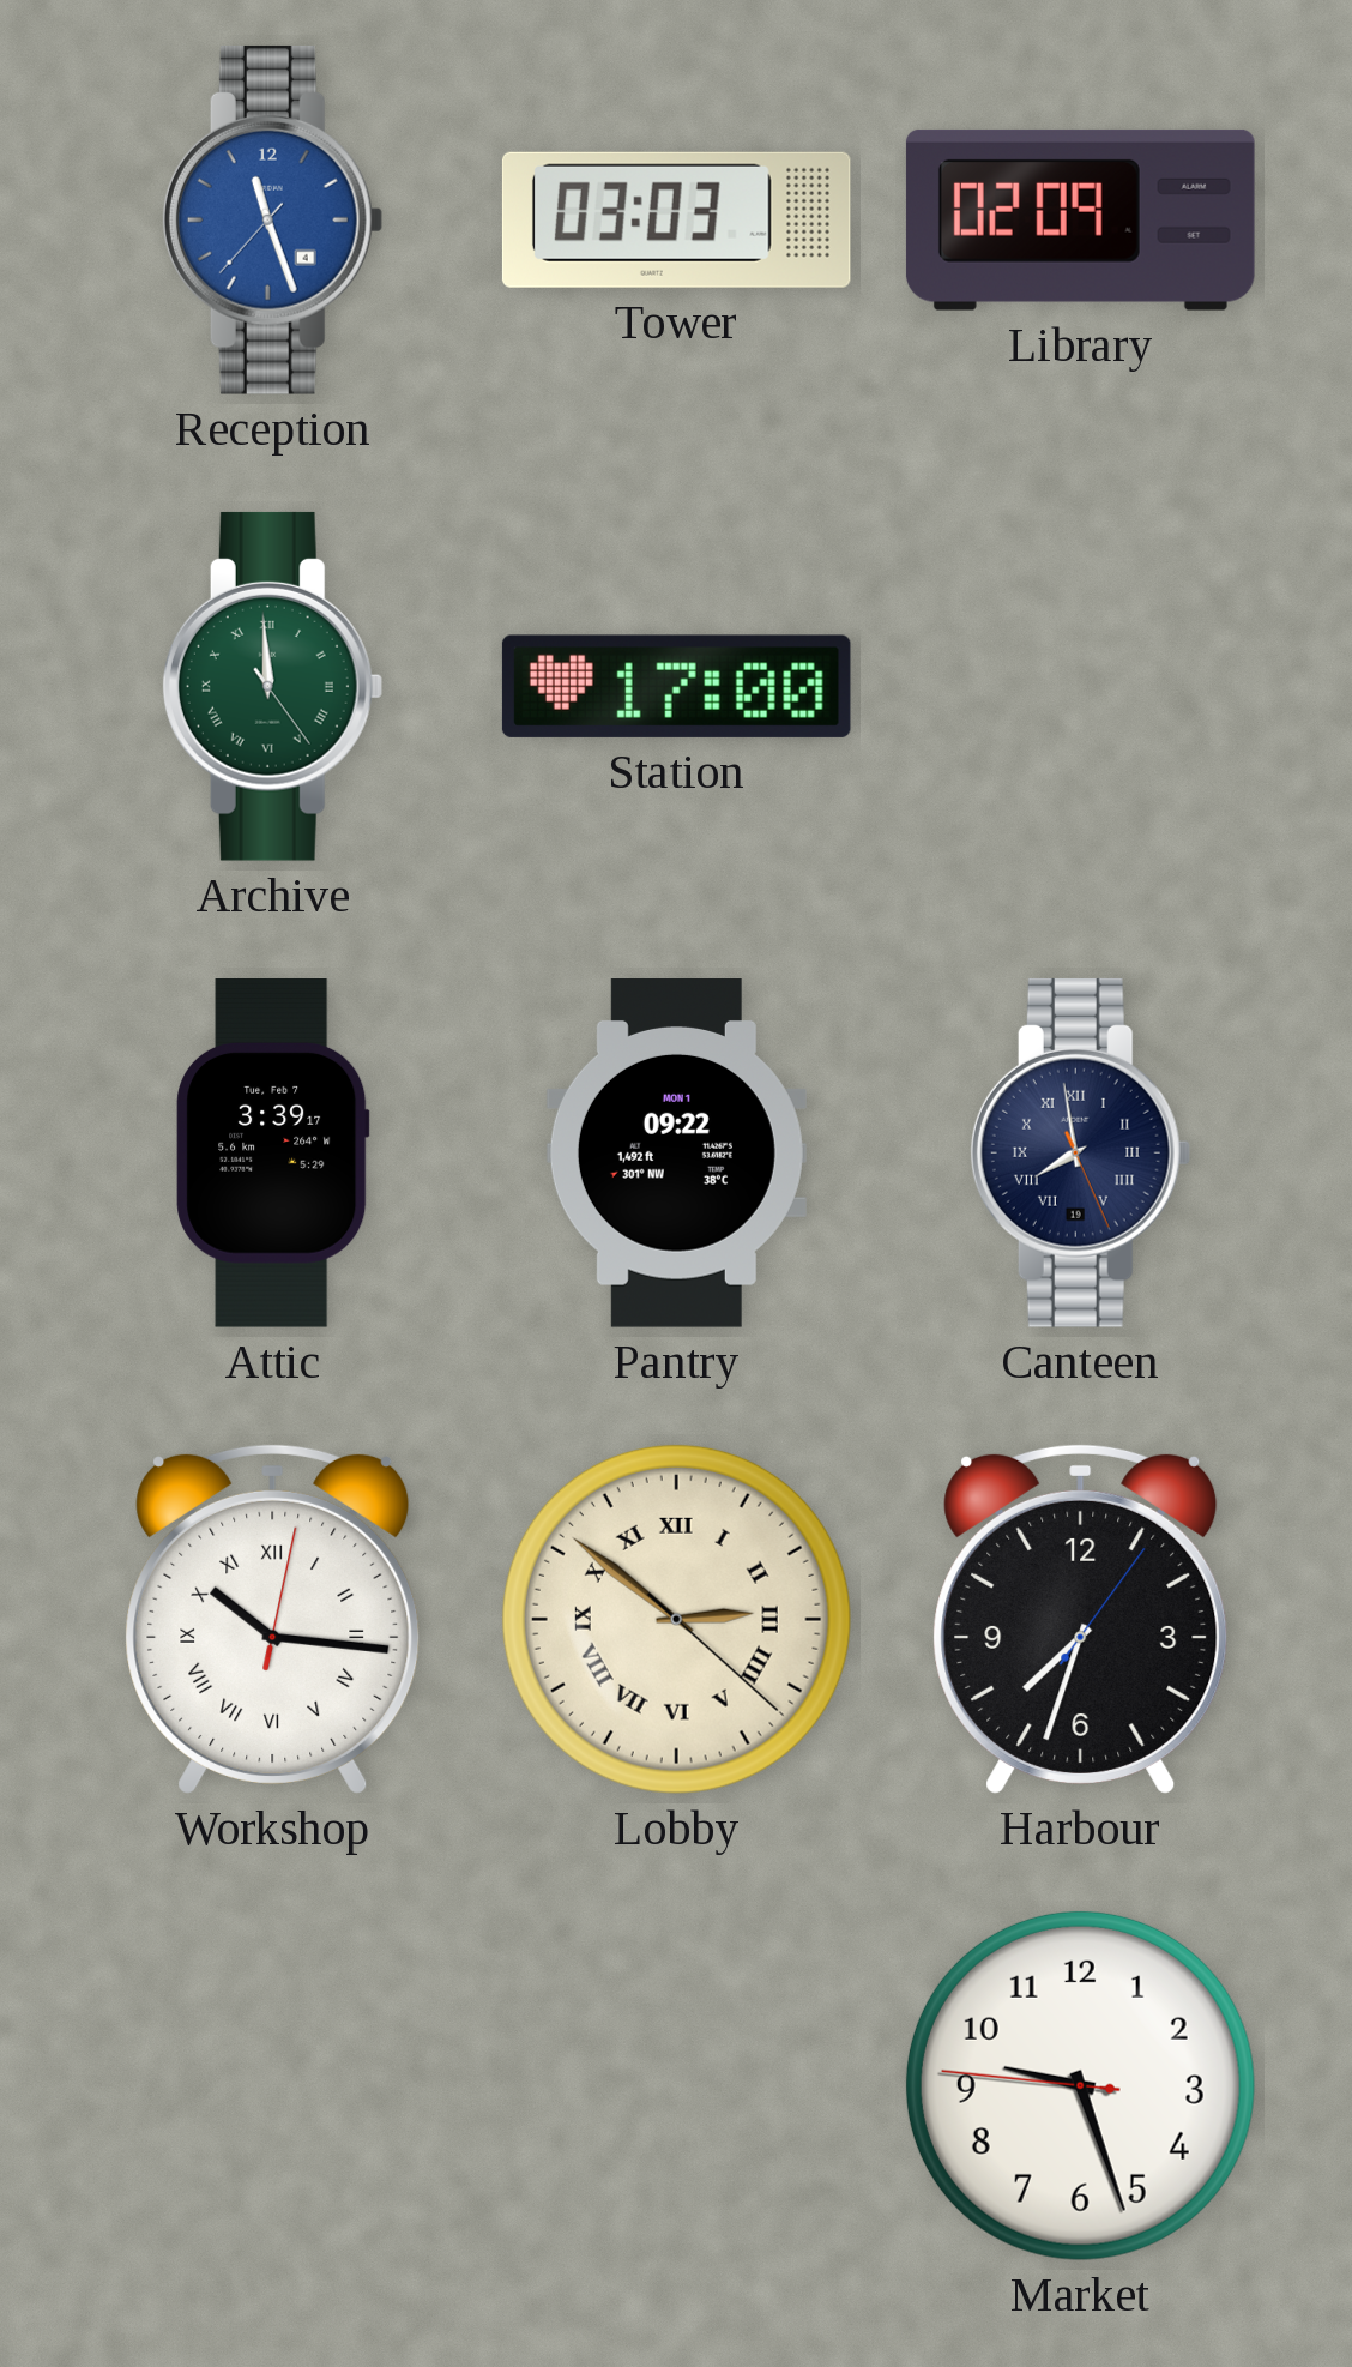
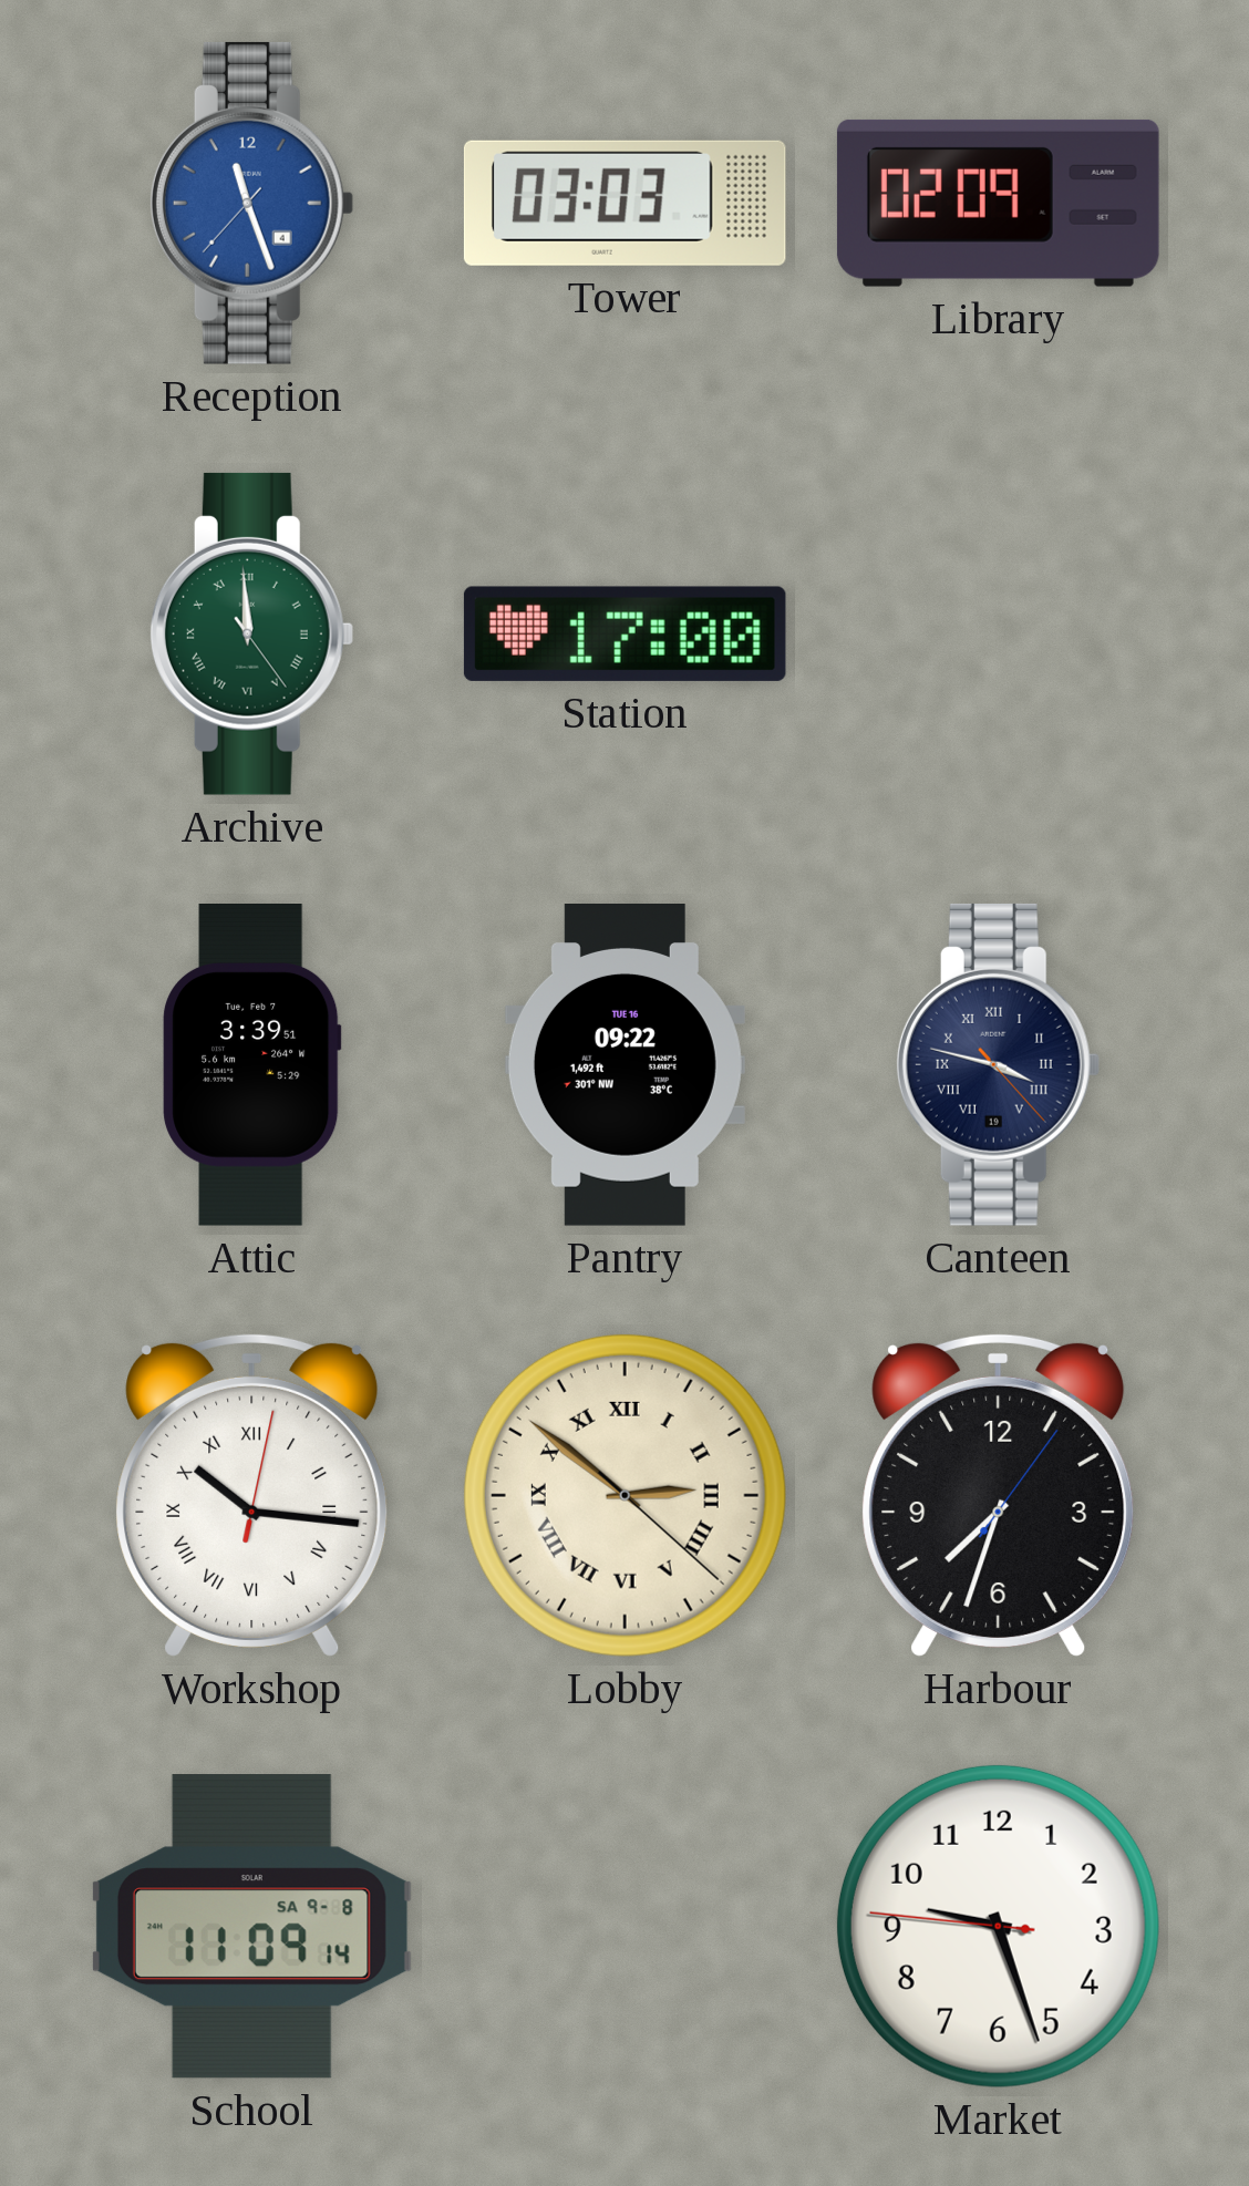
Attic: 3:39:17 -> 3:39:51
Pantry date: MON 1 -> TUE 16
Canteen: 7:58 -> 3:47
School: none -> 11:09
